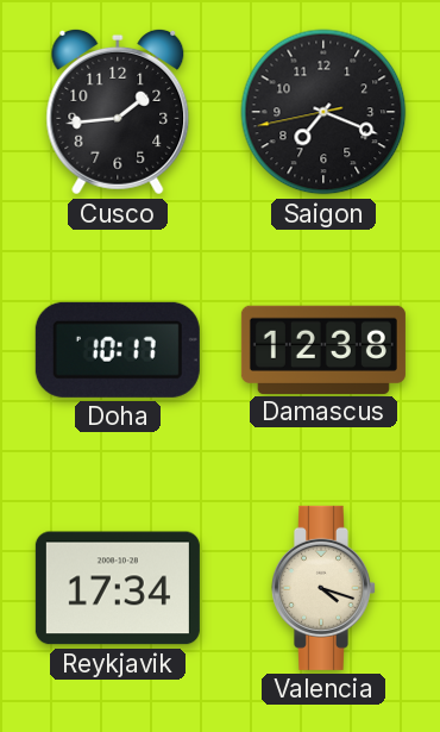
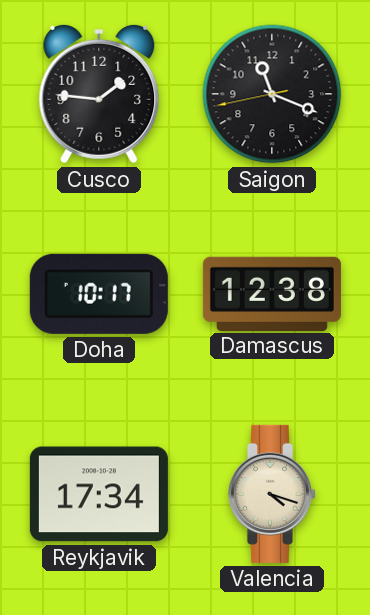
Cusco: 1:44 -> 1:46
Saigon: 7:18 -> 11:18
